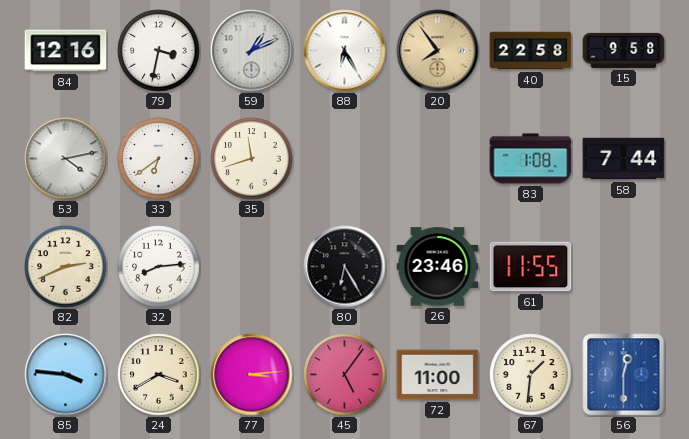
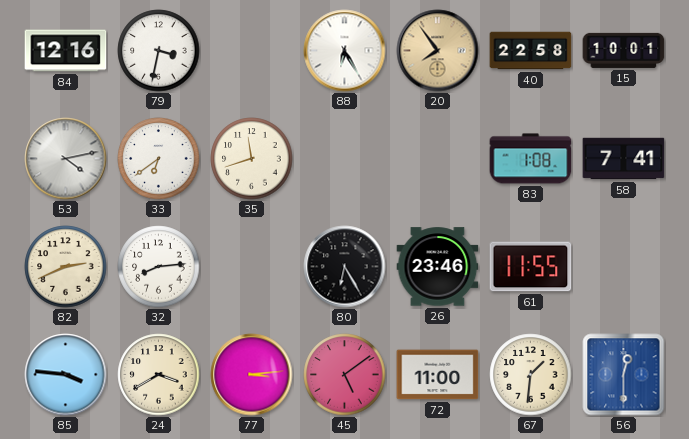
59: 1:11 -> none
15: 9:58 -> 10:01
58: 7:44 -> 7:41
45: 5:06 -> 5:09
